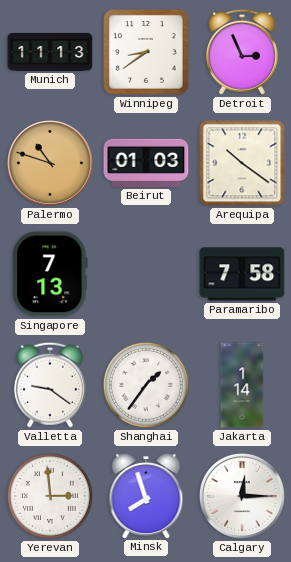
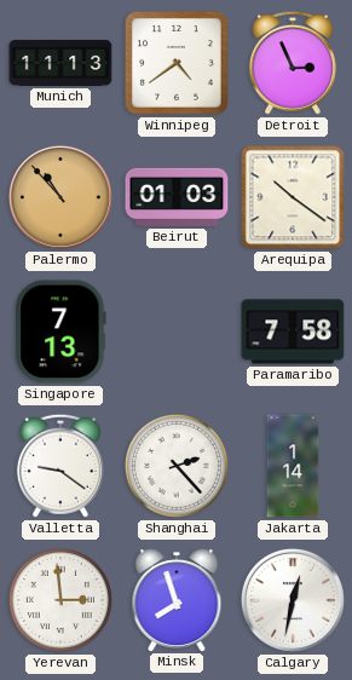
Winnipeg: 8:39 -> 4:39
Palermo: 10:48 -> 10:53
Shanghai: 1:36 -> 2:23
Calgary: 12:15 -> 12:32
